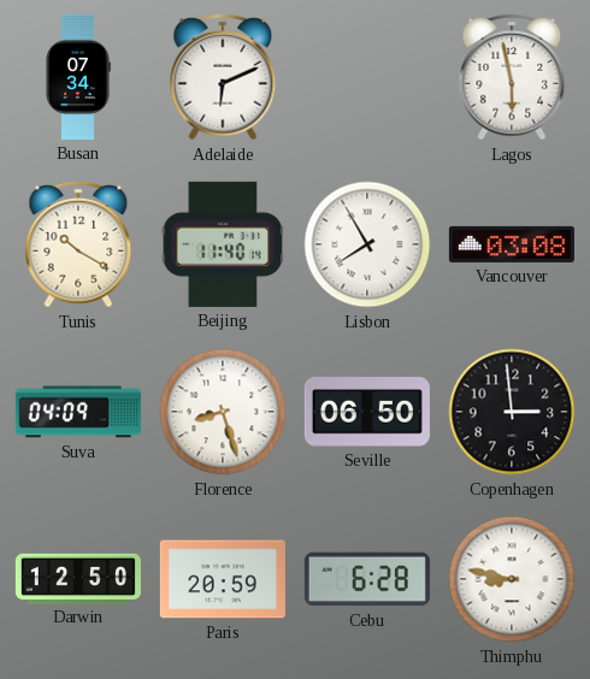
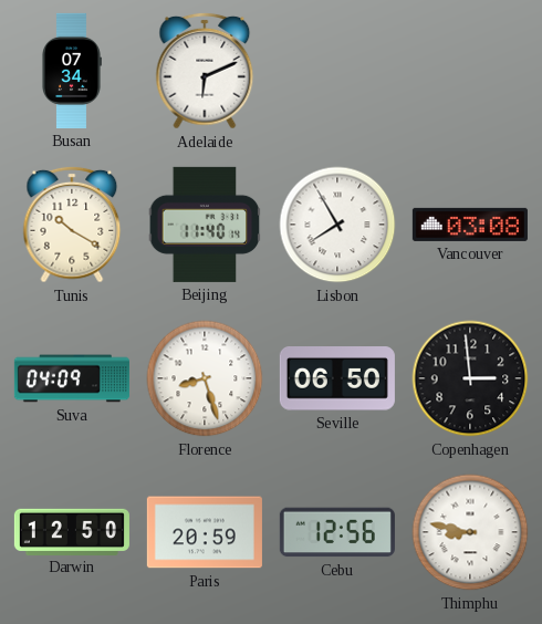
Lagos: 5:58 -> none
Cebu: 6:28 -> 12:56
